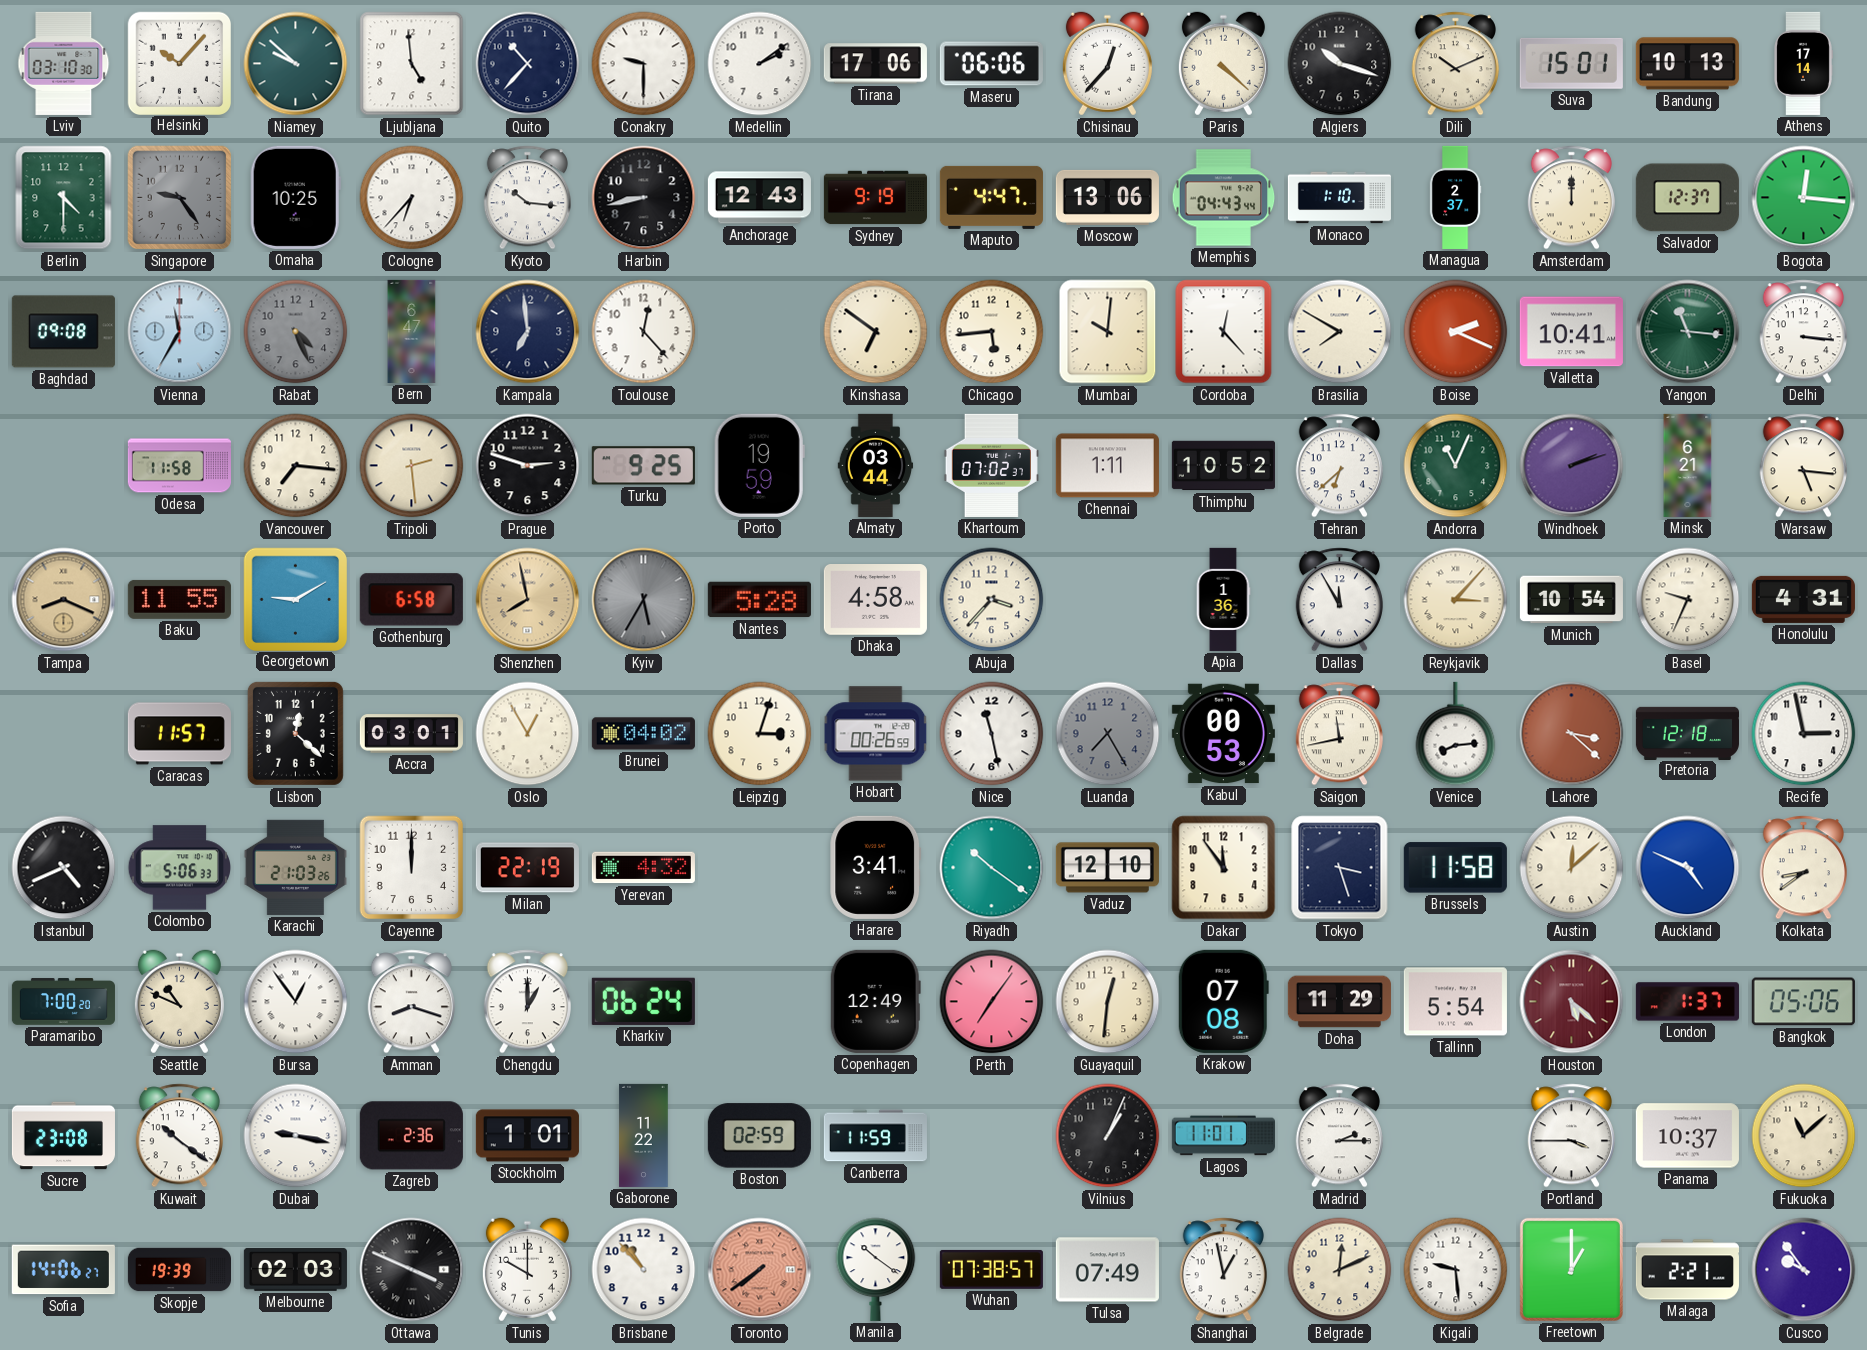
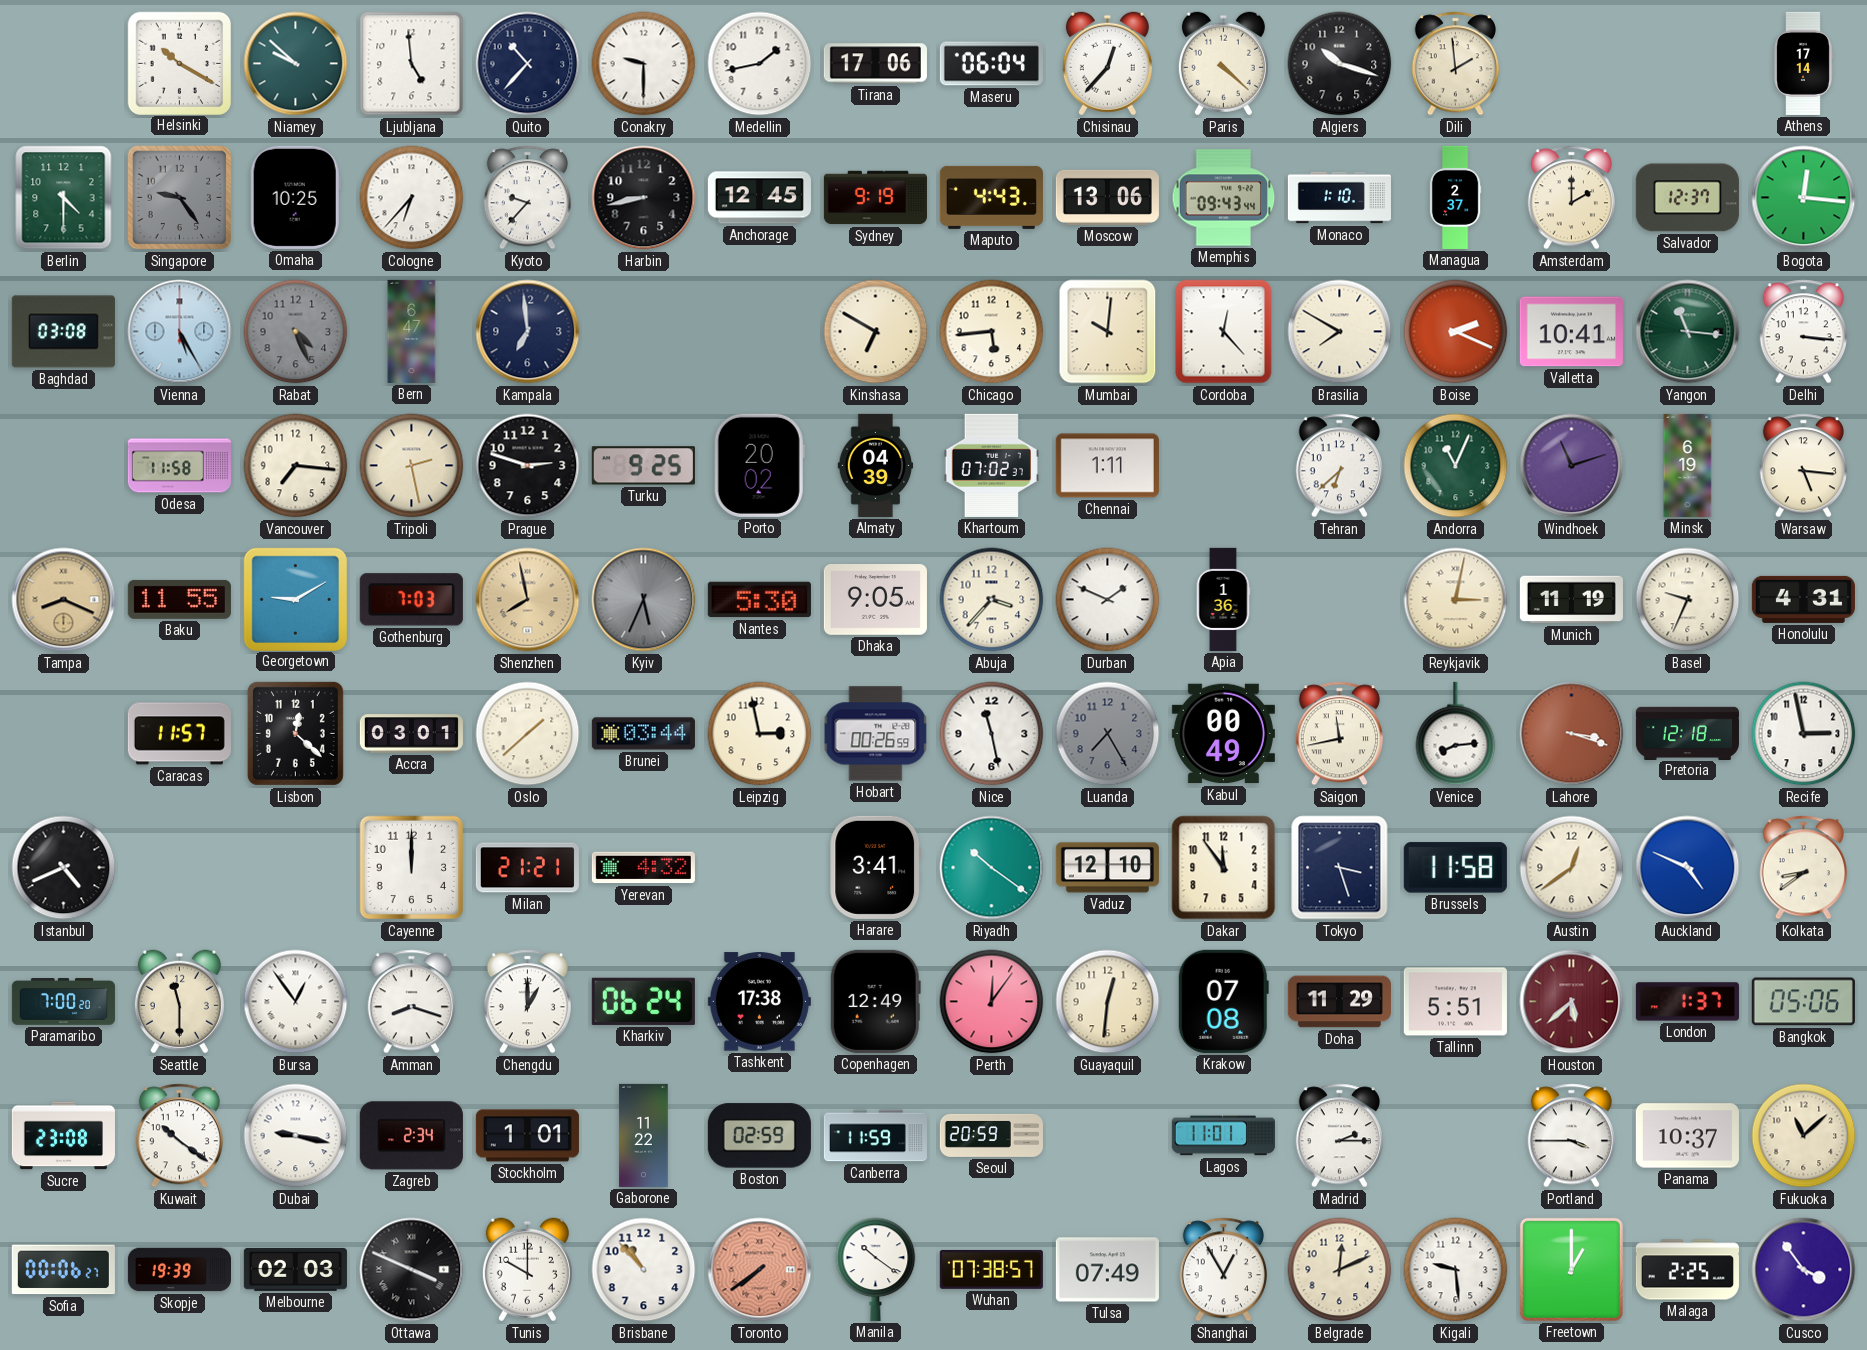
Lviv: 03:10 -> none
Helsinki: 10:07 -> 10:20
Medellin: 2:09 -> 1:43
Maseru: 06:06 -> 06:04
Dili: 10:11 -> 1:59
Suva: 15:01 -> none
Bandung: 10:13 -> none
Kyoto: 10:16 -> 9:37
Anchorage: 12:43 -> 12:45
Maputo: 4:47 -> 4:43
Memphis: 04:43 -> 09:43
Amsterdam: 12:00 -> 2:00
Baghdad: 09:08 -> 03:08
Vienna: 11:35 -> 5:25
Toulouse: 12:23 -> none
Kinshasa: 6:51 -> 6:50
Tripoli: 2:29 -> 2:28
Porto: 19:59 -> 20:02
Almaty: 03:44 -> 04:39
Thimphu: 10:52 -> none
Windhoek: 2:12 -> 11:12
Minsk: 6:21 -> 6:19
Gothenburg: 6:58 -> 7:03
Kyiv: 5:35 -> 5:34
Nantes: 5:28 -> 5:30
Dhaka: 4:58 -> 9:05
Durban: none -> 1:49
Dallas: 11:55 -> none
Reykjavik: 3:07 -> 3:02
Munich: 10:54 -> 11:19
Oslo: 12:55 -> 1:38
Brunei: 04:02 -> 03:44
Leipzig: 3:03 -> 2:58
Kabul: 00:53 -> 00:49
Lahore: 3:22 -> 3:18
Colombo: 5:06 -> none
Karachi: 21:03 -> none
Milan: 22:19 -> 21:21
Austin: 12:08 -> 12:39
Seattle: 10:49 -> 11:30
Tashkent: none -> 17:38
Perth: 7:06 -> 12:06
Tallinn: 5:54 -> 5:51
Houston: 5:22 -> 5:38
Zagreb: 2:36 -> 2:34
Seoul: none -> 20:59
Vilnius: 1:04 -> none
Sofia: 14:06 -> 00:06
Shanghai: 12:58 -> 12:55
Malaga: 2:21 -> 2:25
Cusco: 9:54 -> 3:54
